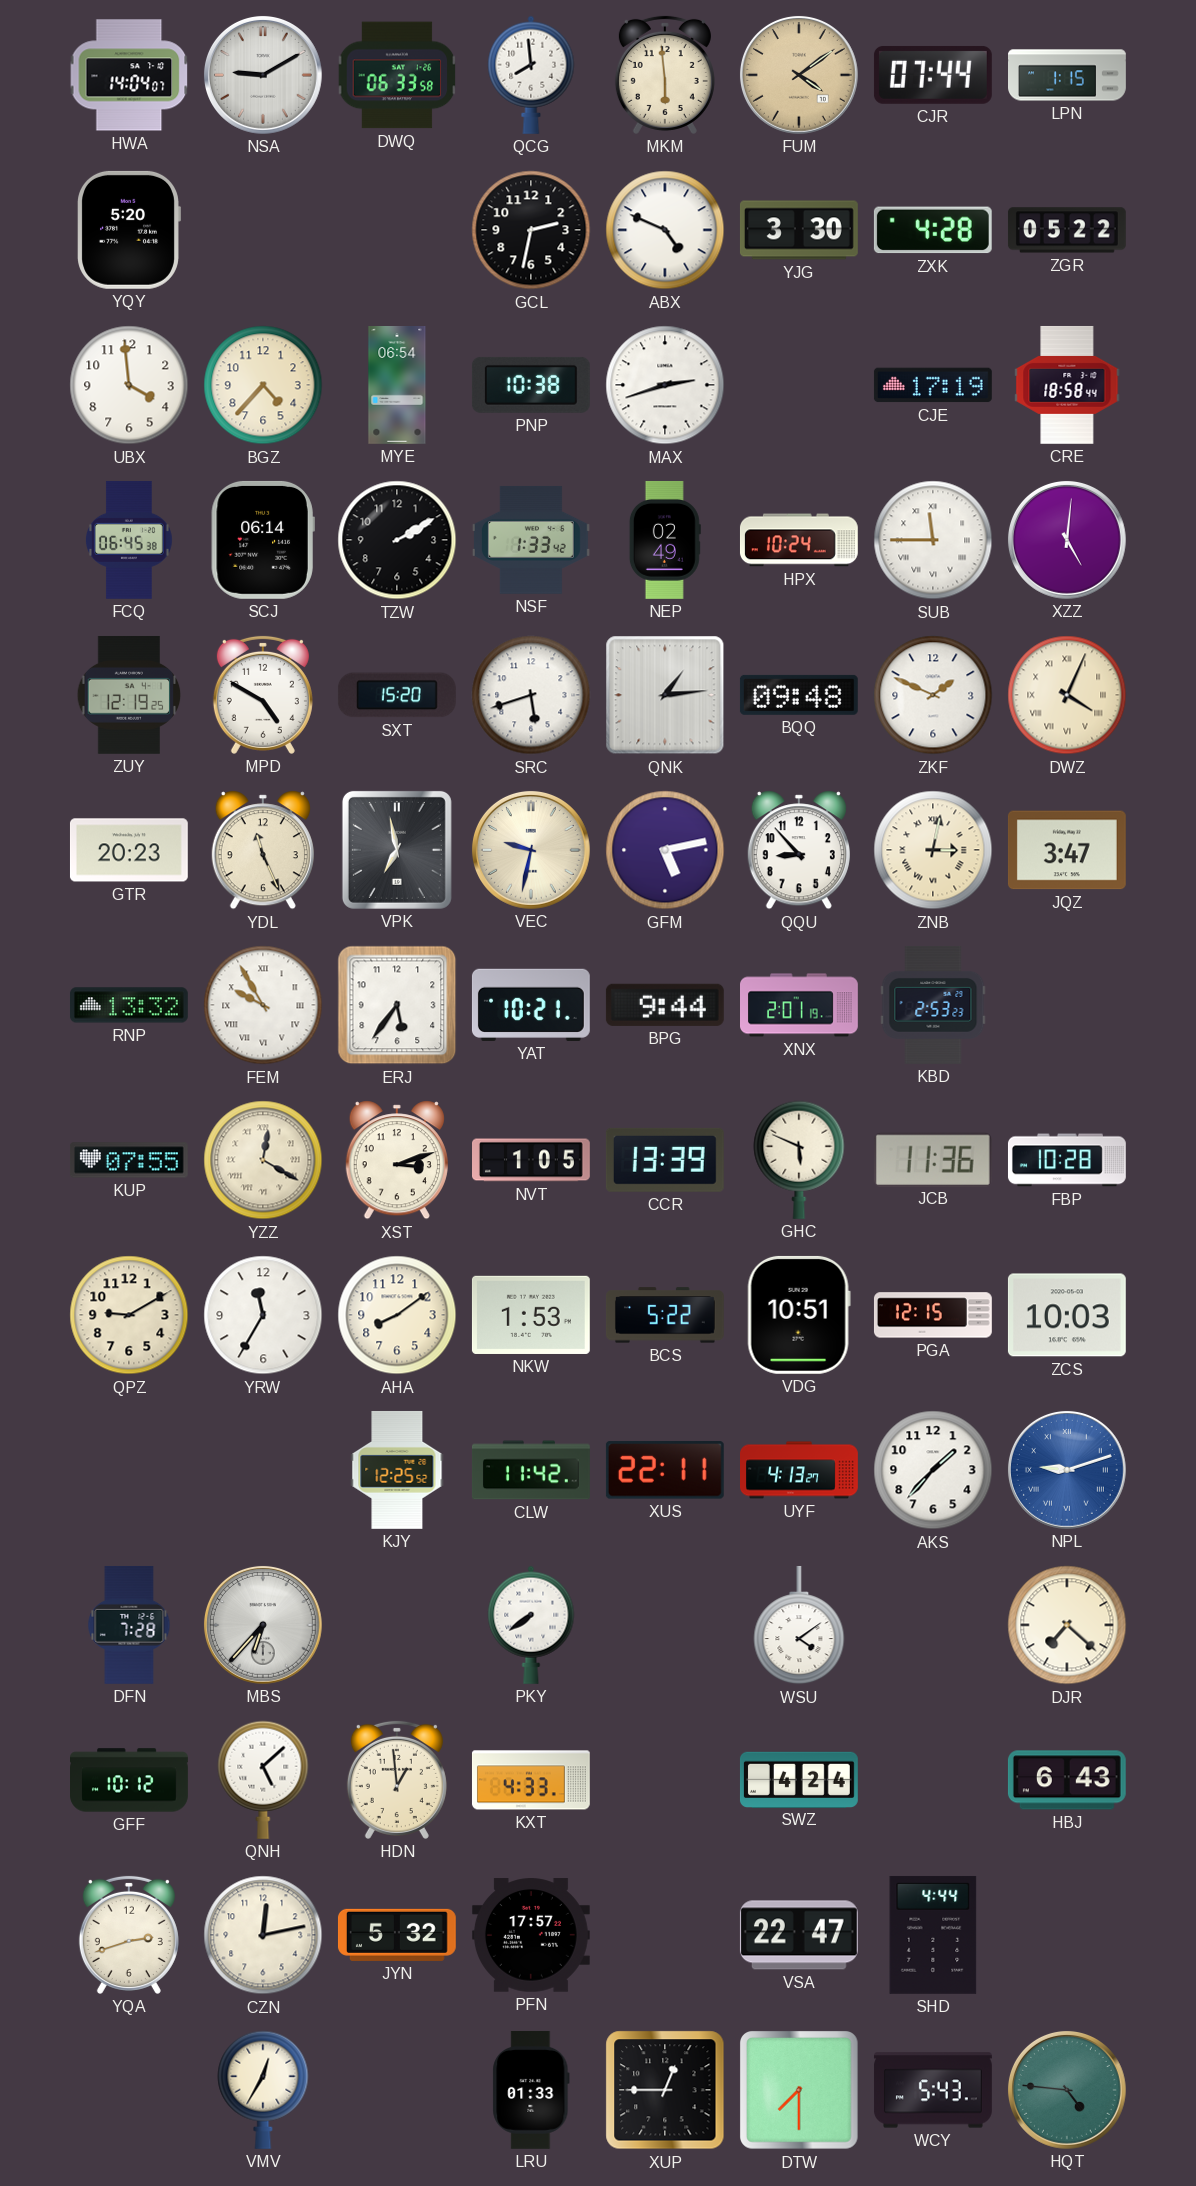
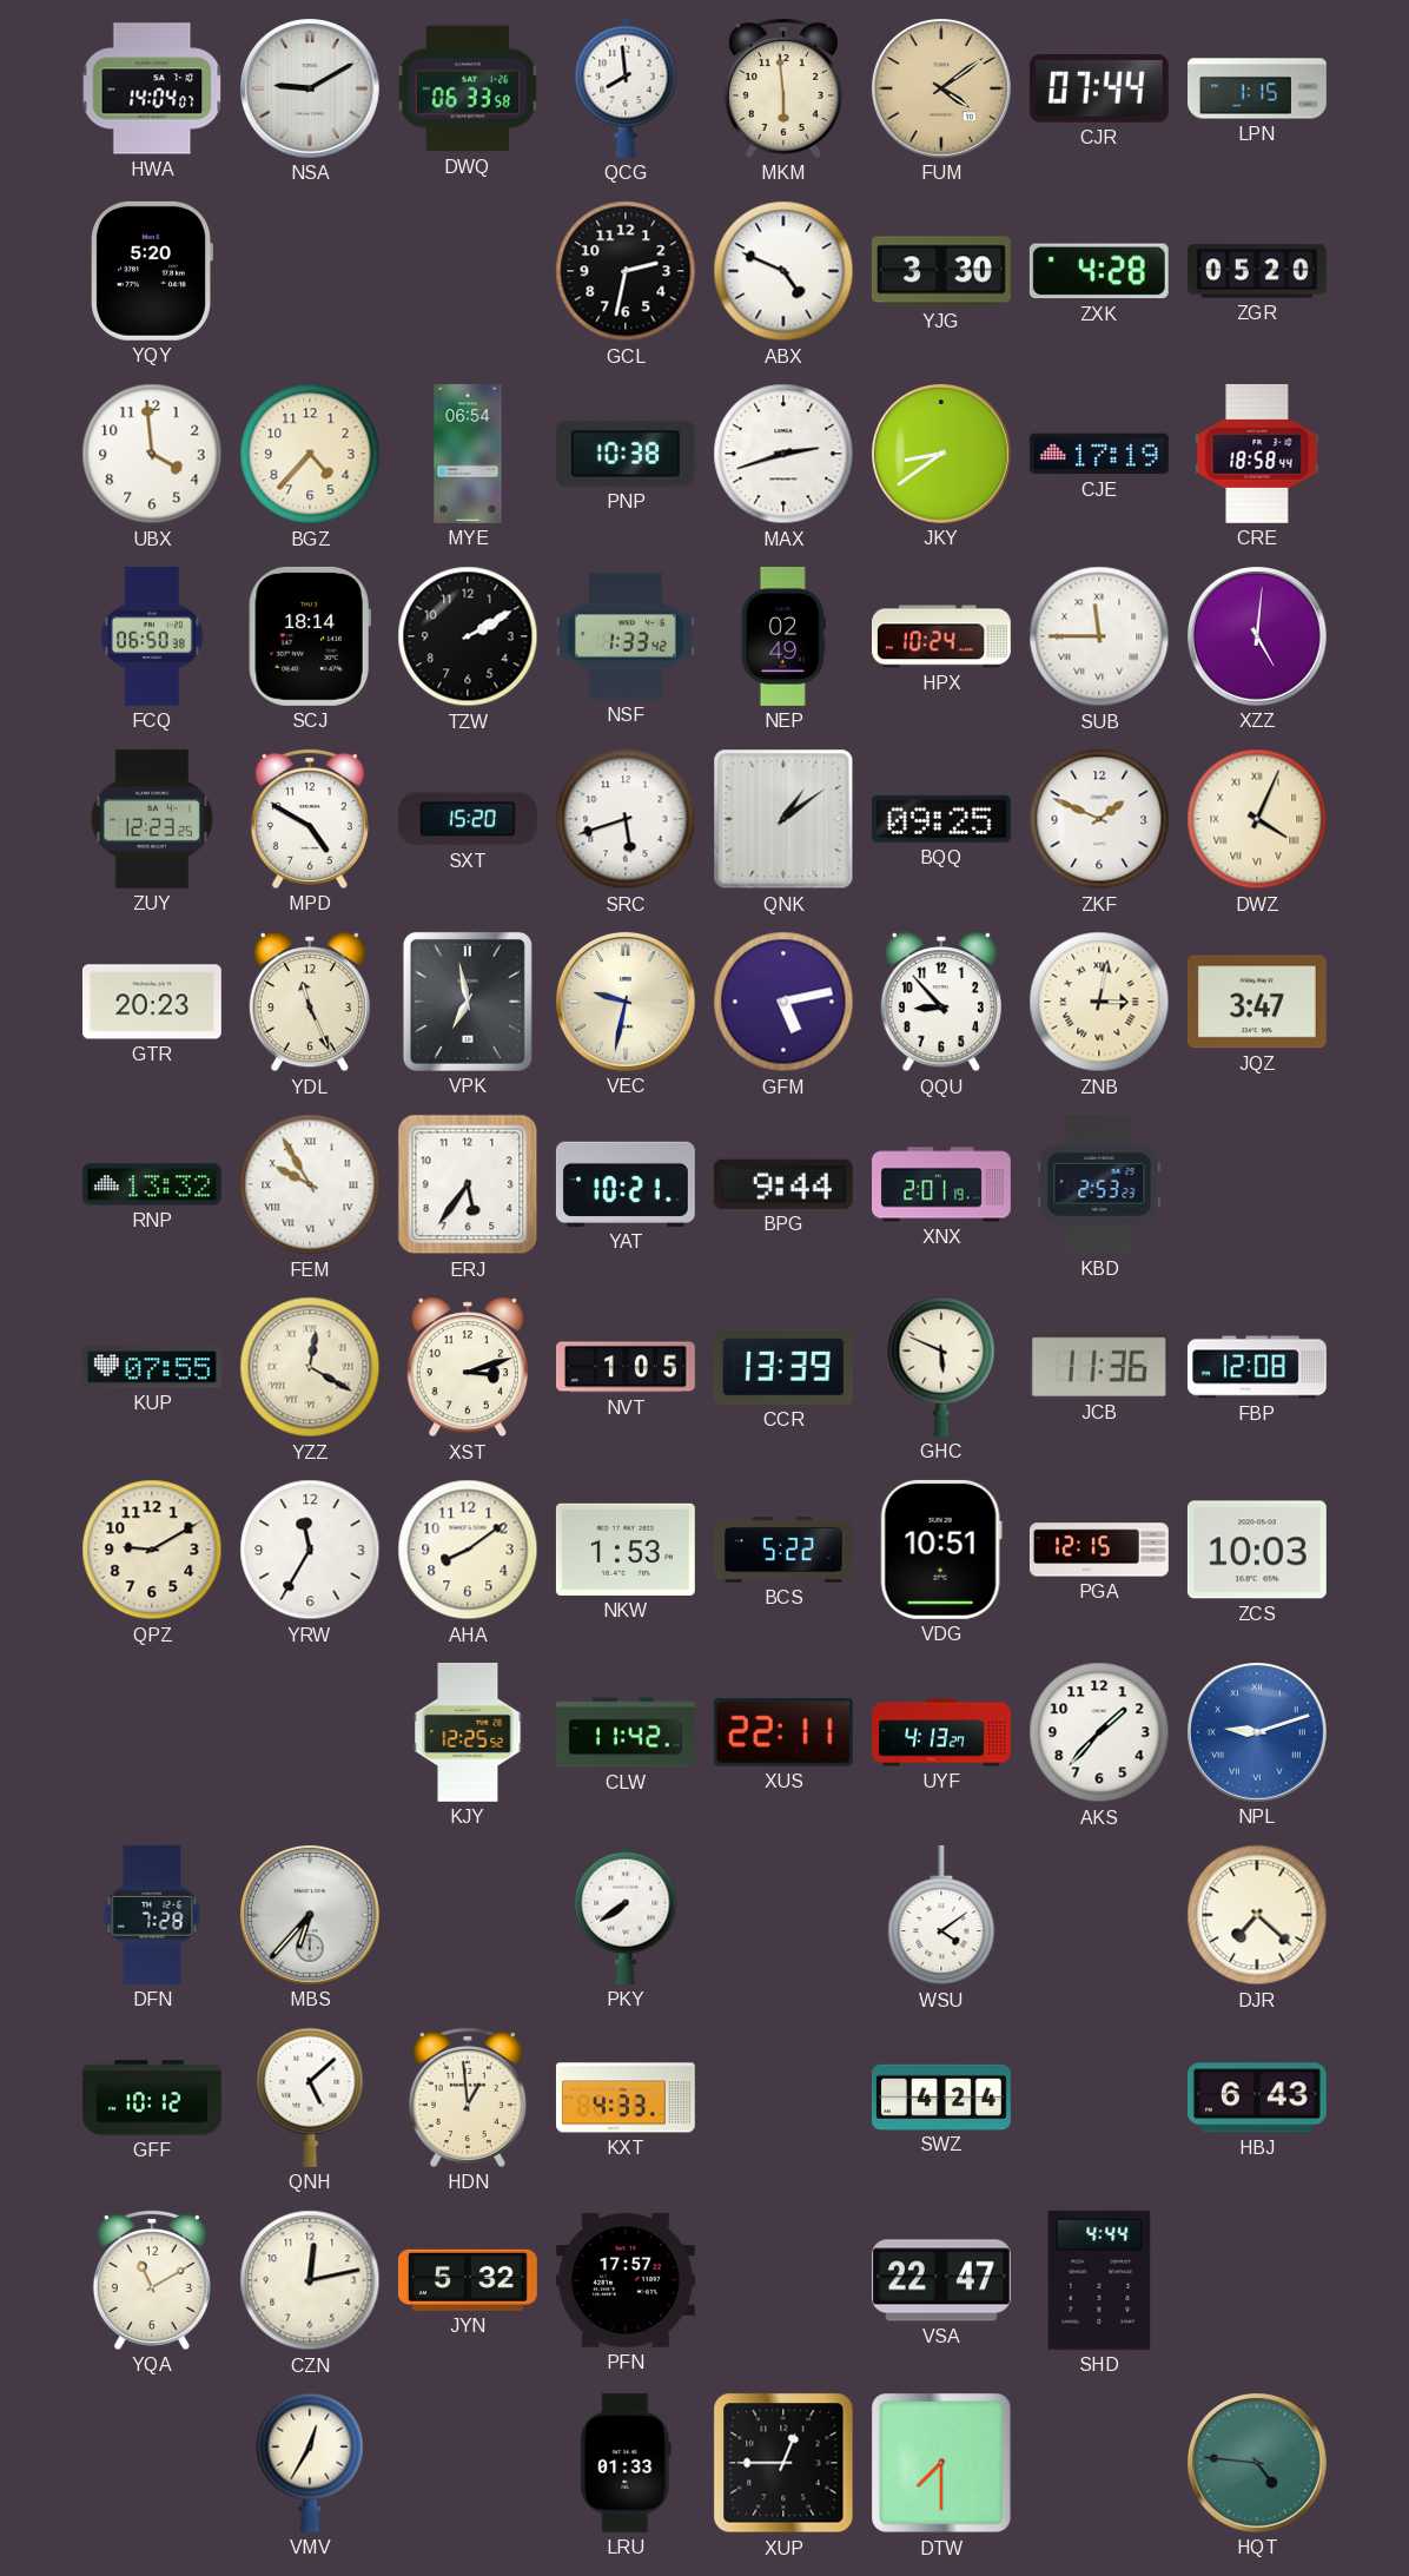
ZGR: 05:22 -> 05:20
JKY: none -> 8:39
FCQ: 06:45 -> 06:50
SCJ: 06:14 -> 18:14
ZUY: 12:19 -> 12:23
QNK: 1:14 -> 1:09
BQQ: 09:48 -> 09:25
FBP: 10:28 -> 12:08
YQA: 2:42 -> 11:10
WCY: 5:43 -> none
